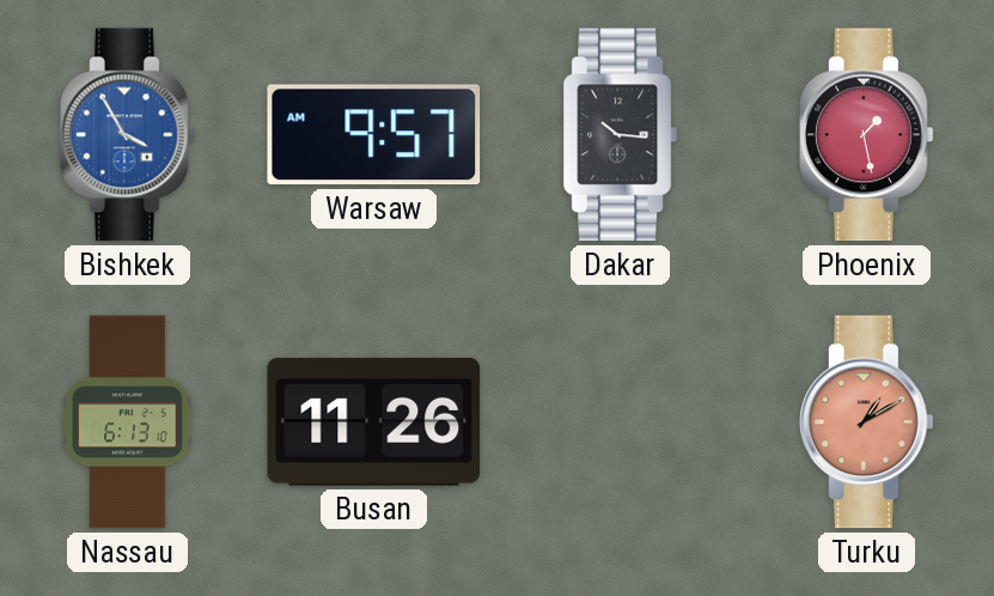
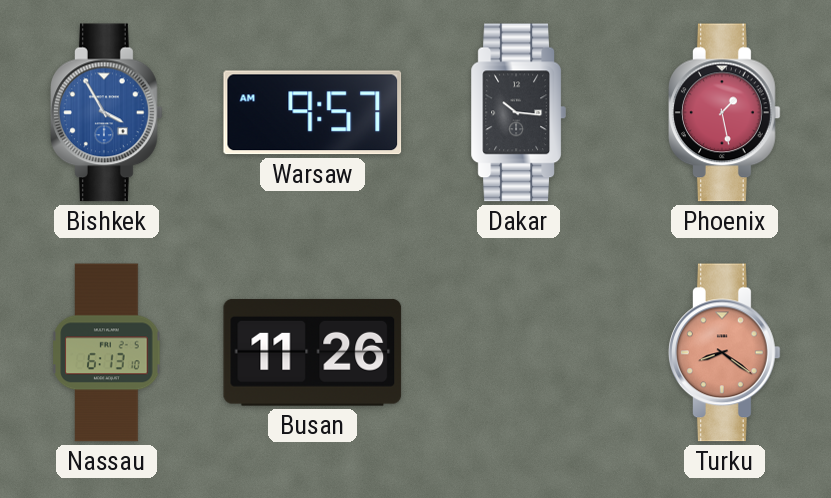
Turku: 1:10 -> 8:21
